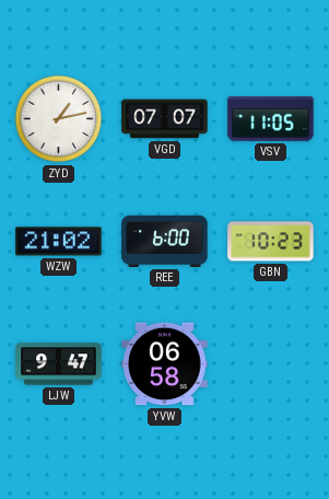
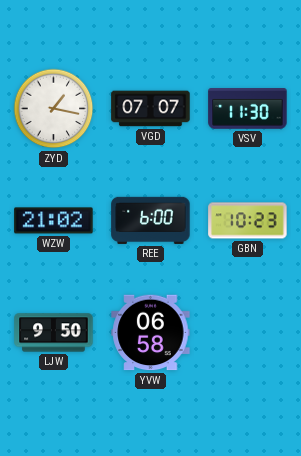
ZYD: 1:13 -> 1:17
VSV: 11:05 -> 11:30
LJW: 9:47 -> 9:50
